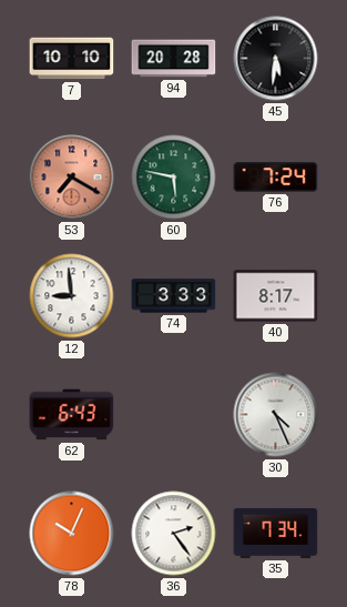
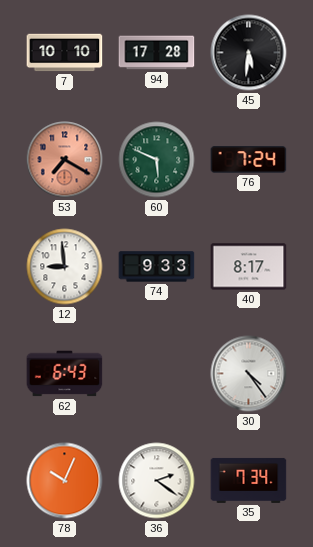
94: 20:28 -> 17:28
60: 5:47 -> 5:49
74: 3:33 -> 9:33
30: 4:26 -> 4:24
36: 2:24 -> 2:21
